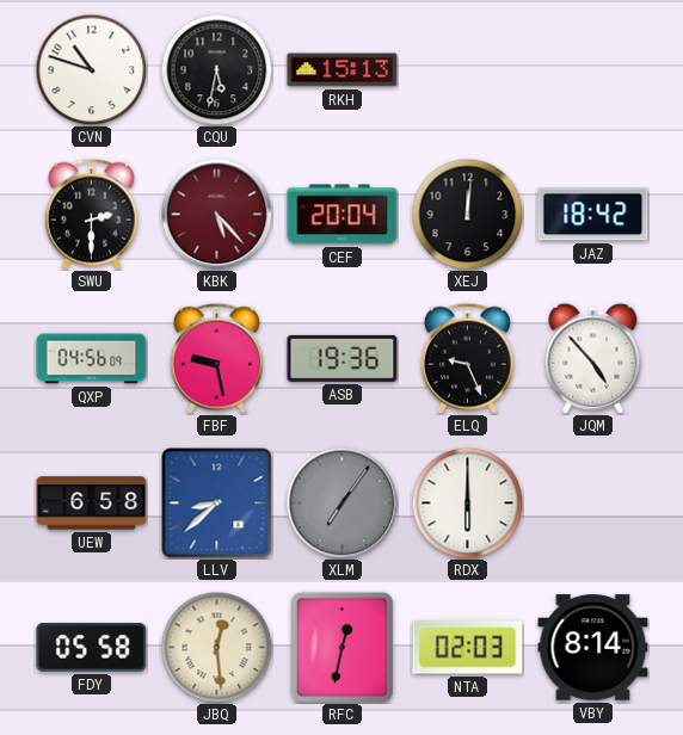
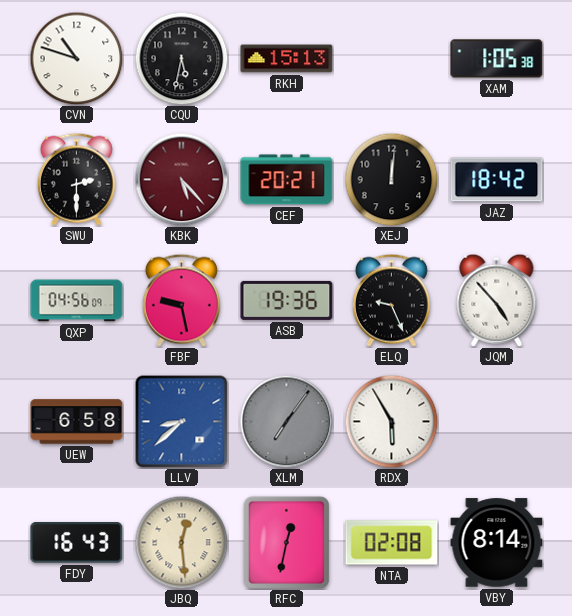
XAM: none -> 1:05
CEF: 20:04 -> 20:21
RDX: 6:00 -> 5:55
FDY: 05:58 -> 16:43
NTA: 02:03 -> 02:08
